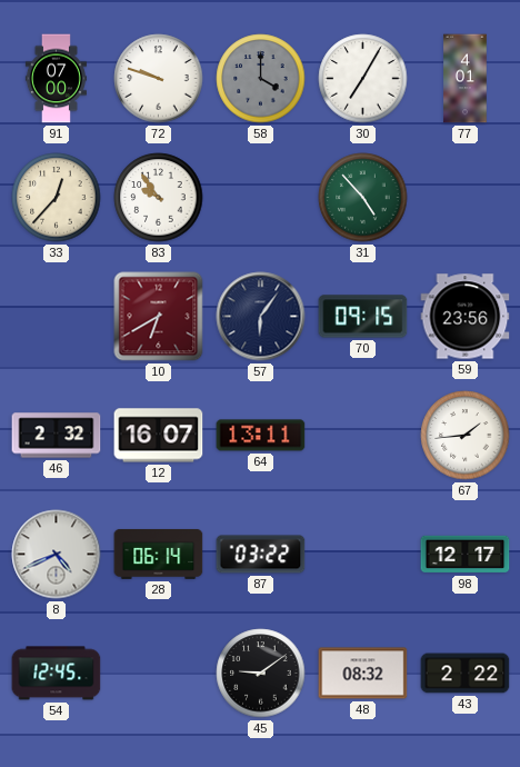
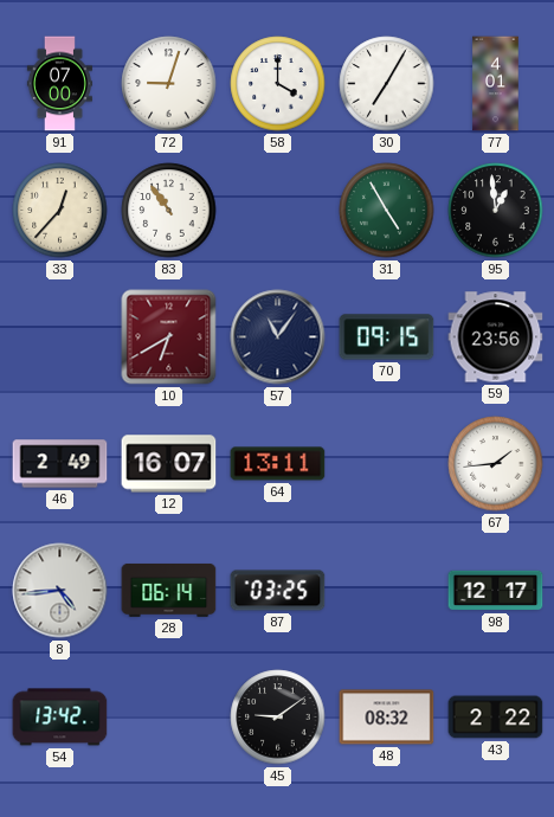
72: 9:48 -> 9:03
58 dial: grey -> white
83: 9:54 -> 10:54
31: 4:53 -> 4:55
95: none -> 12:59
57: 6:06 -> 11:06
46: 2:32 -> 2:49
8: 4:41 -> 4:44
87: 03:22 -> 03:25
54: 12:45 -> 13:42
